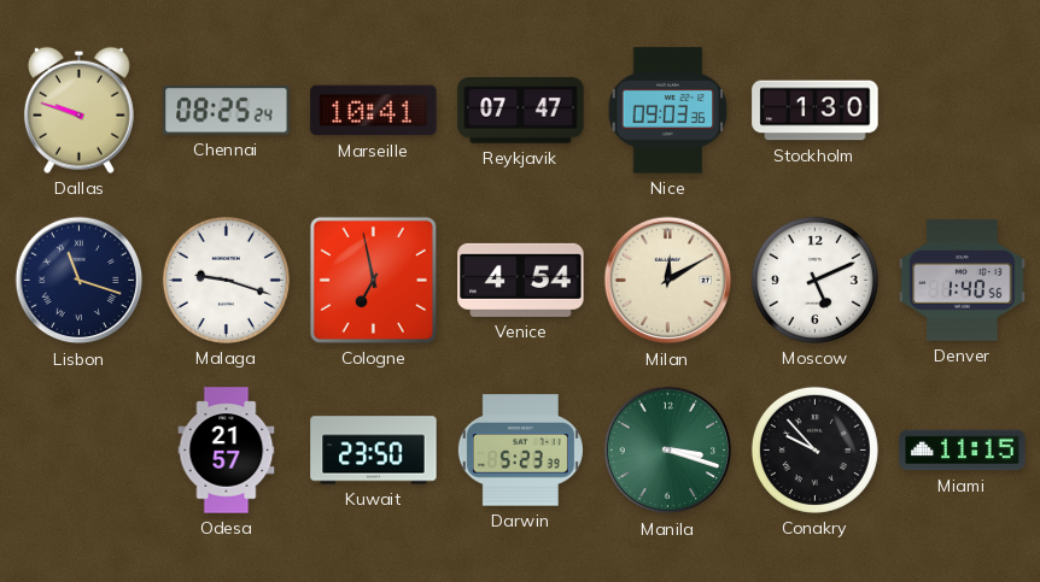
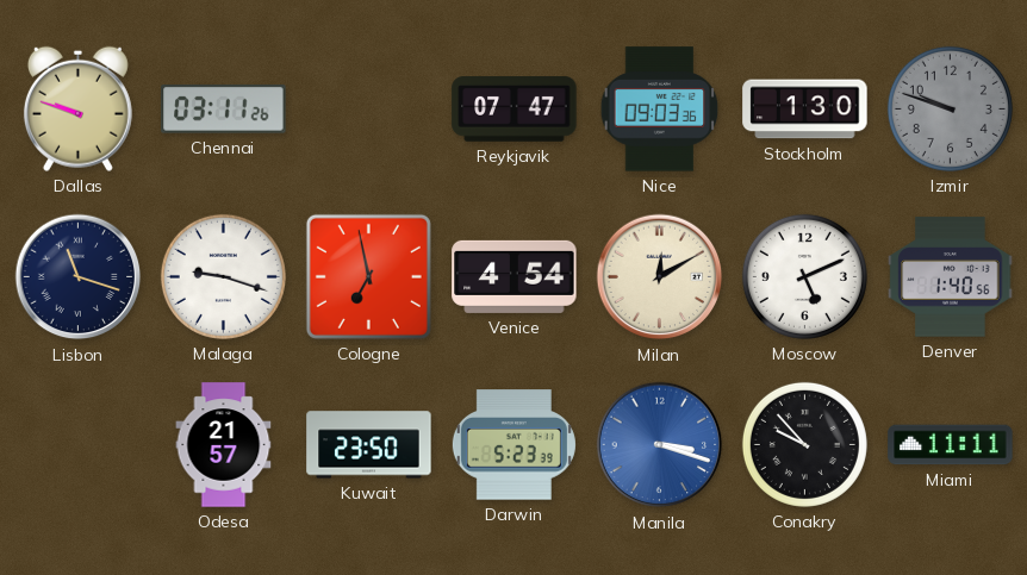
Chennai: 08:25 -> 03:11
Marseille: 10:41 -> none
Izmir: none -> 9:48
Manila dial: green -> blue
Miami: 11:15 -> 11:11
